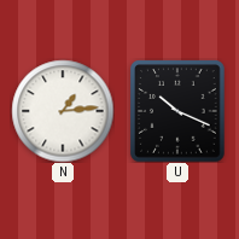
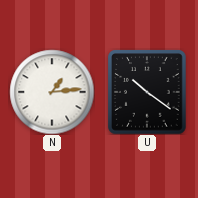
U: 10:19 -> 10:21
